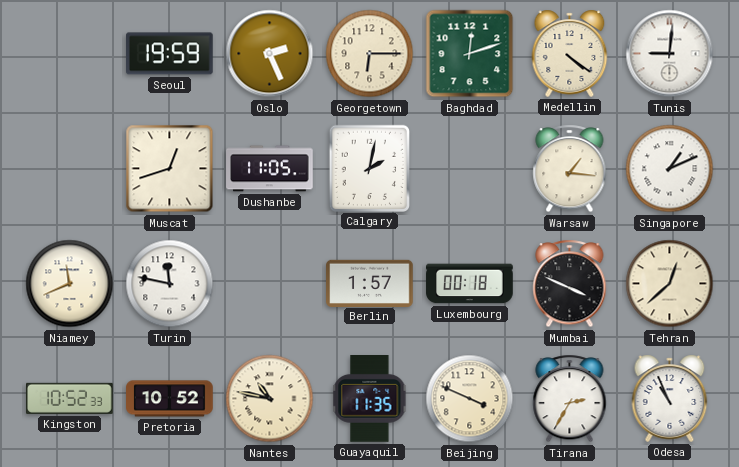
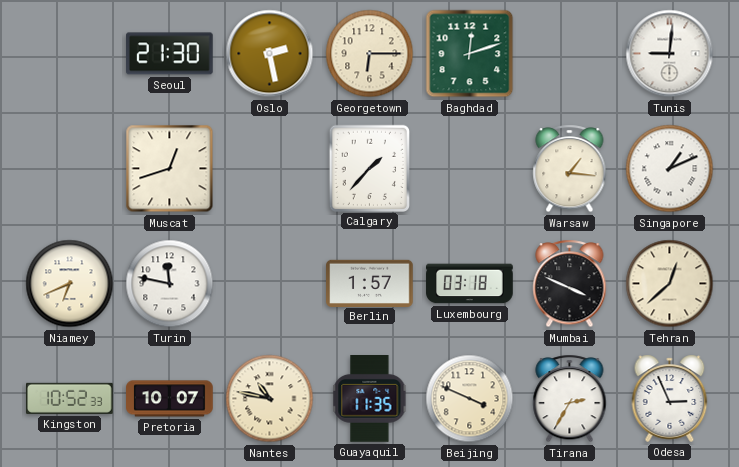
Seoul: 19:59 -> 21:30
Oslo: 2:26 -> 2:28
Medellin: 4:21 -> none
Dushanbe: 11:05 -> none
Calgary: 2:02 -> 1:37
Niamey: 11:41 -> 6:41
Luxembourg: 00:18 -> 03:18
Pretoria: 10:52 -> 10:07
Odesa: 10:56 -> 2:56
